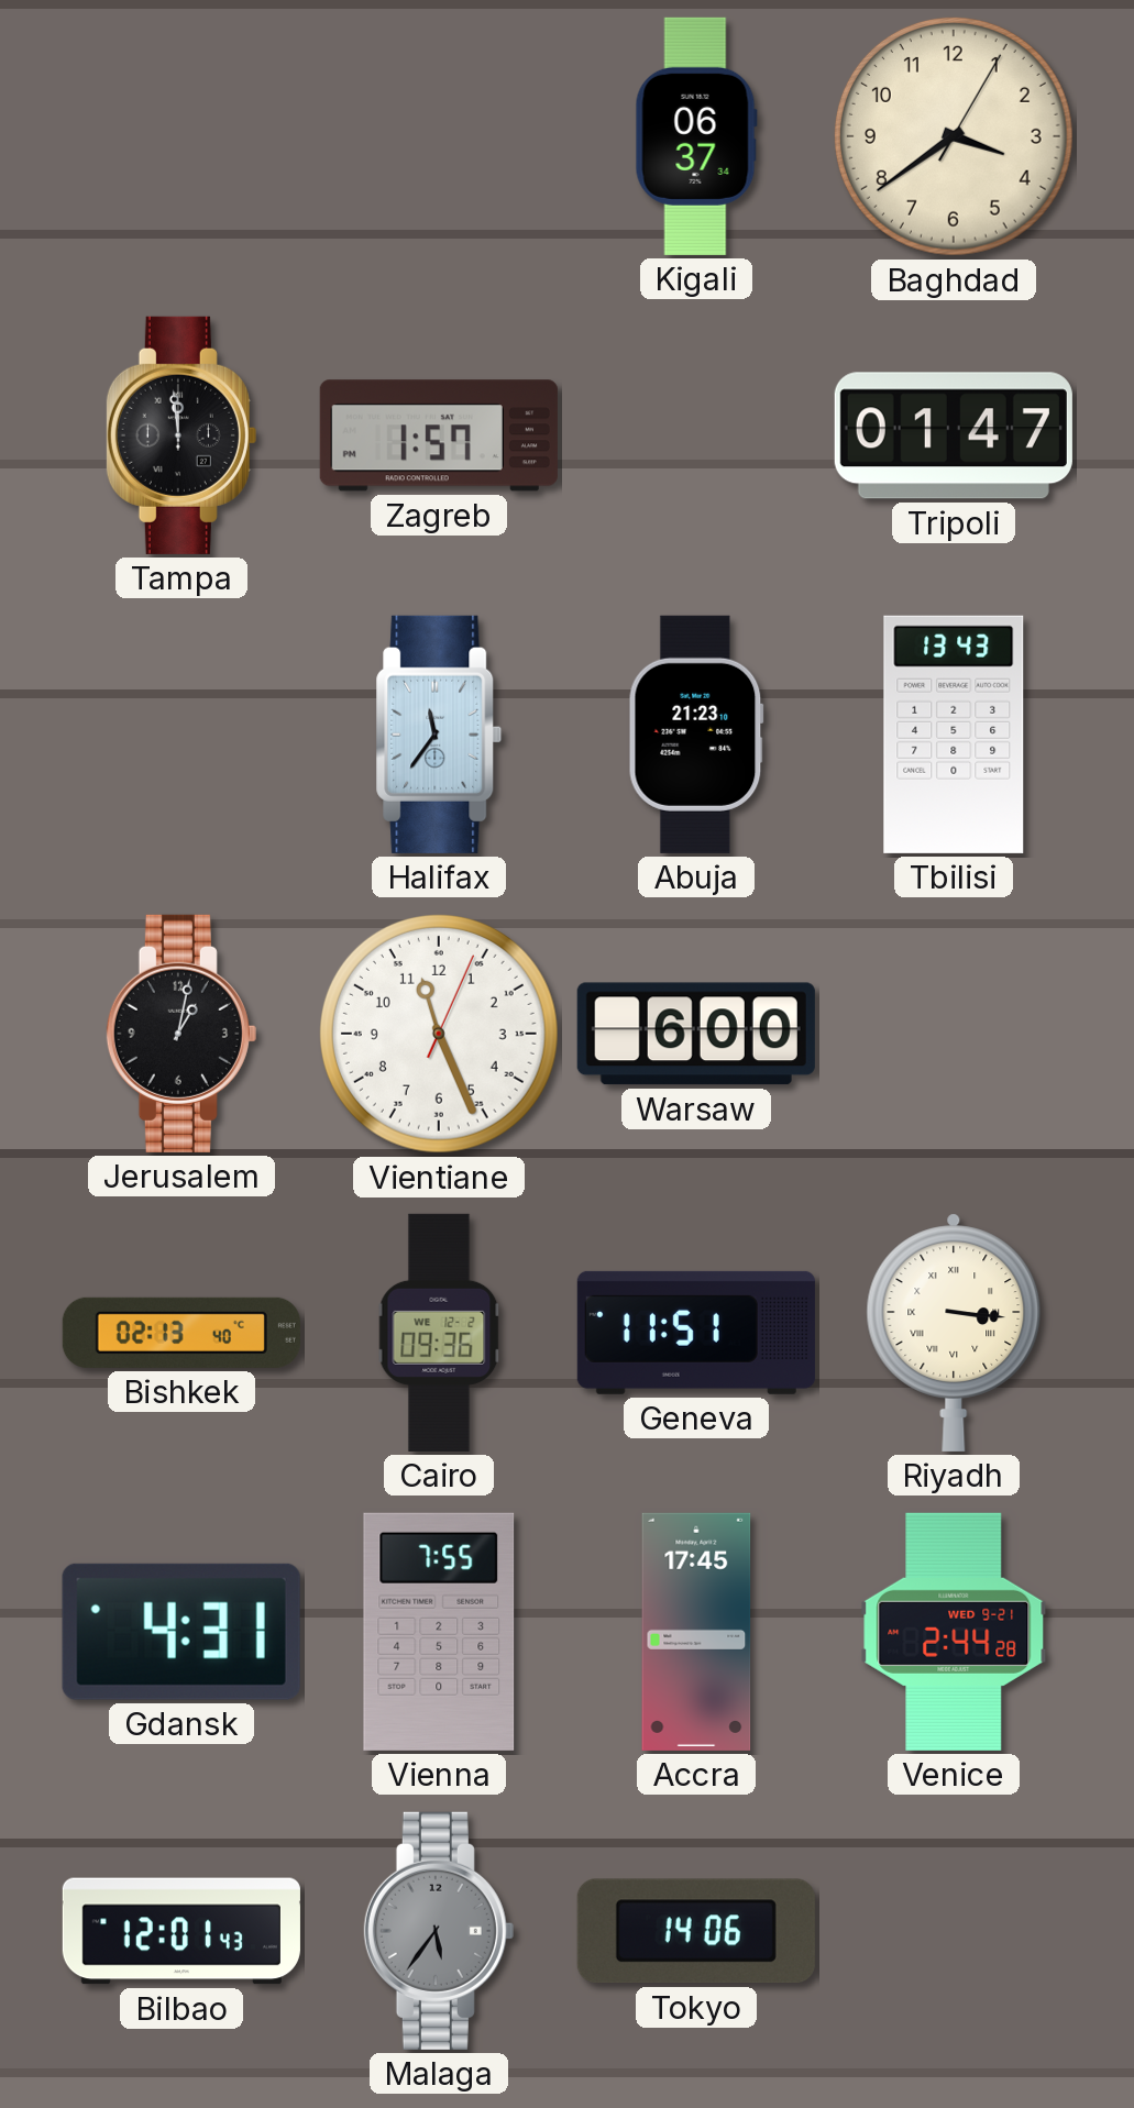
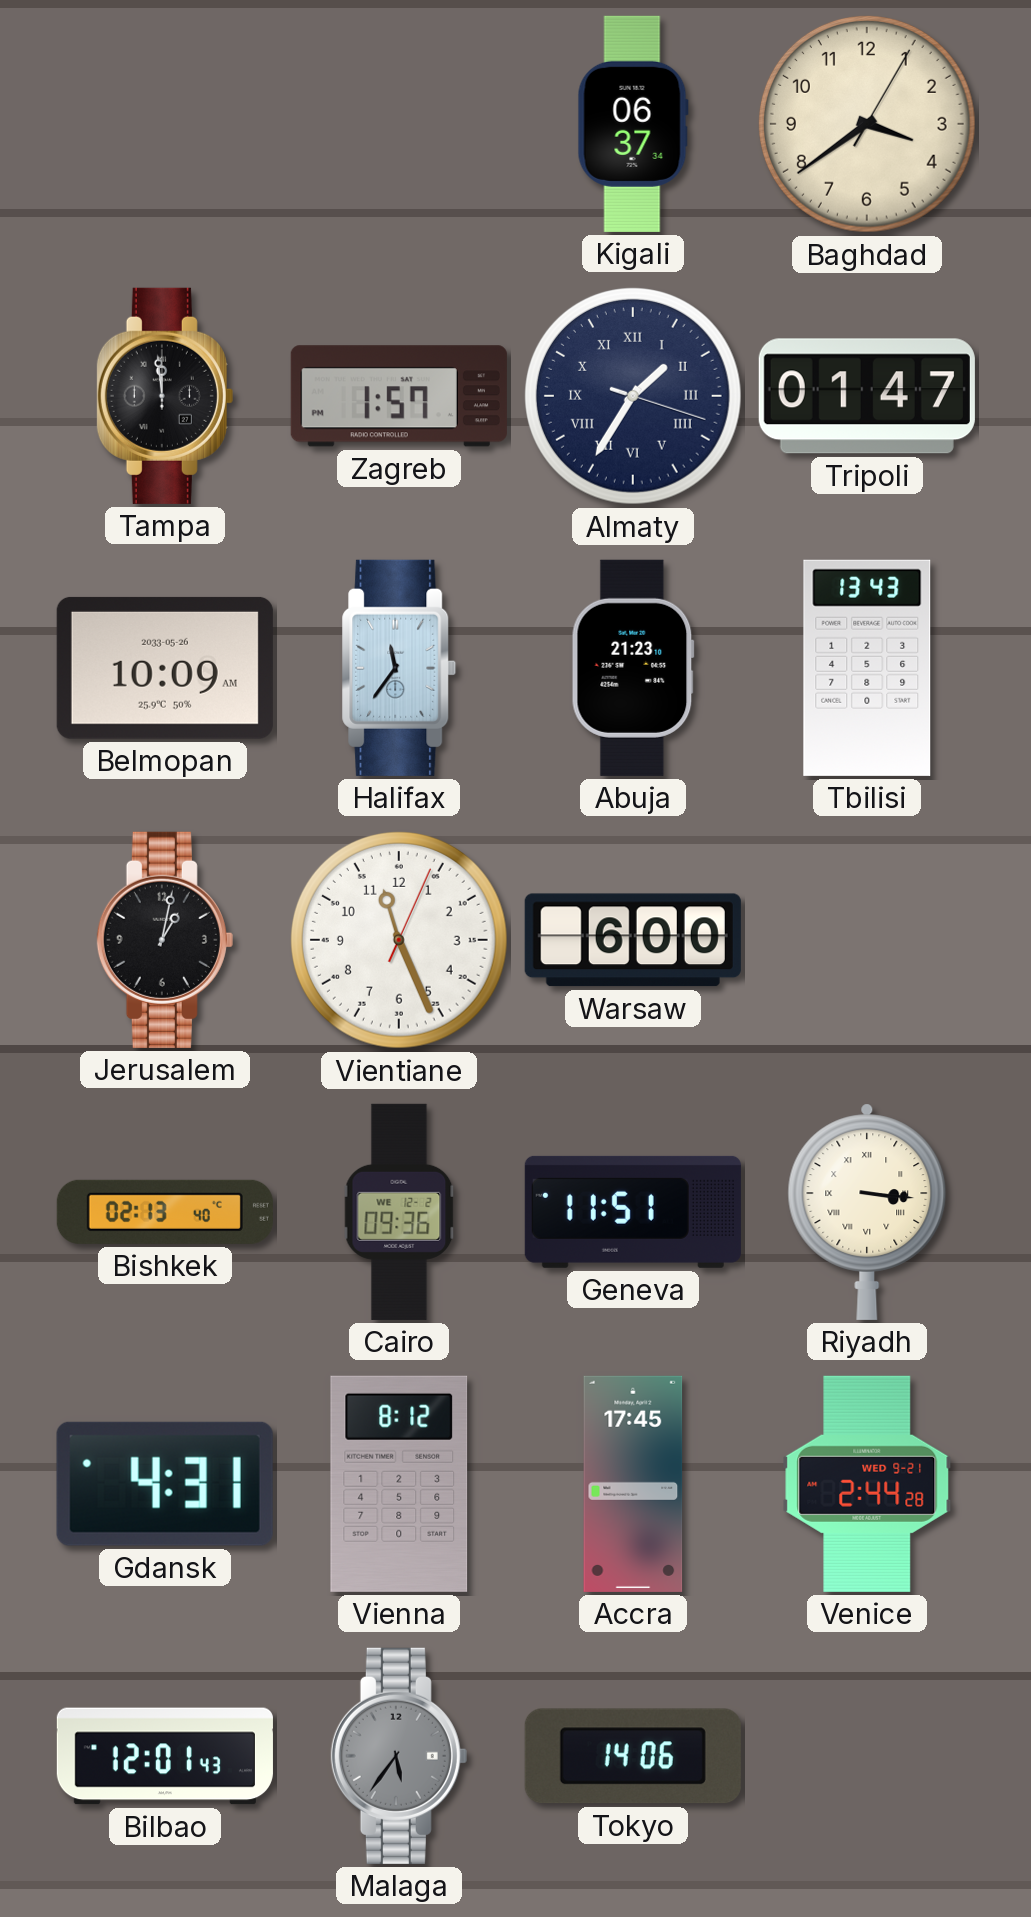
Almaty: none -> 1:35
Belmopan: none -> 10:09
Vienna: 7:55 -> 8:12
